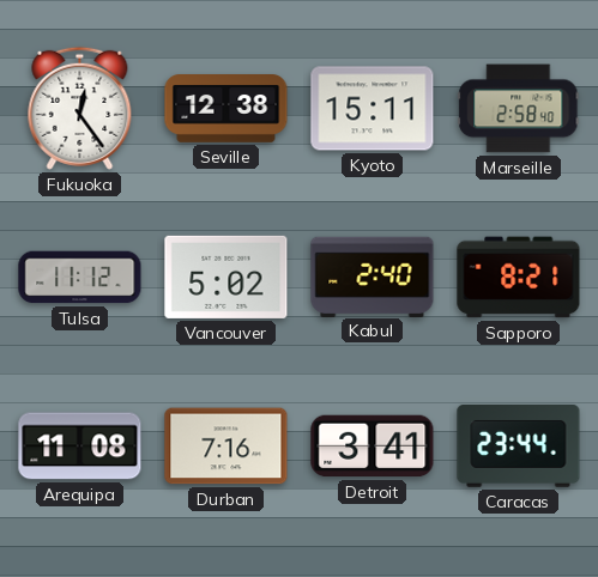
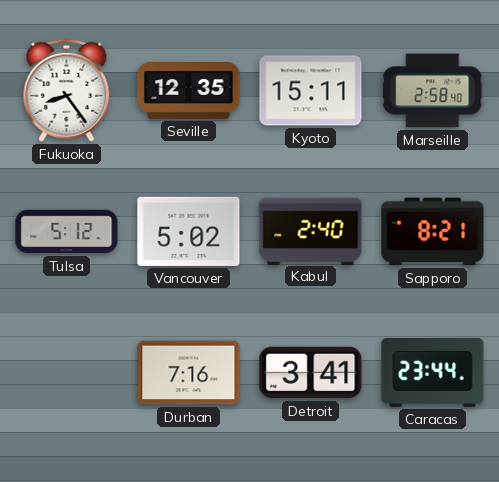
Fukuoka: 12:24 -> 8:24
Seville: 12:38 -> 12:35
Tulsa: 11:12 -> 5:12
Arequipa: 11:08 -> none
